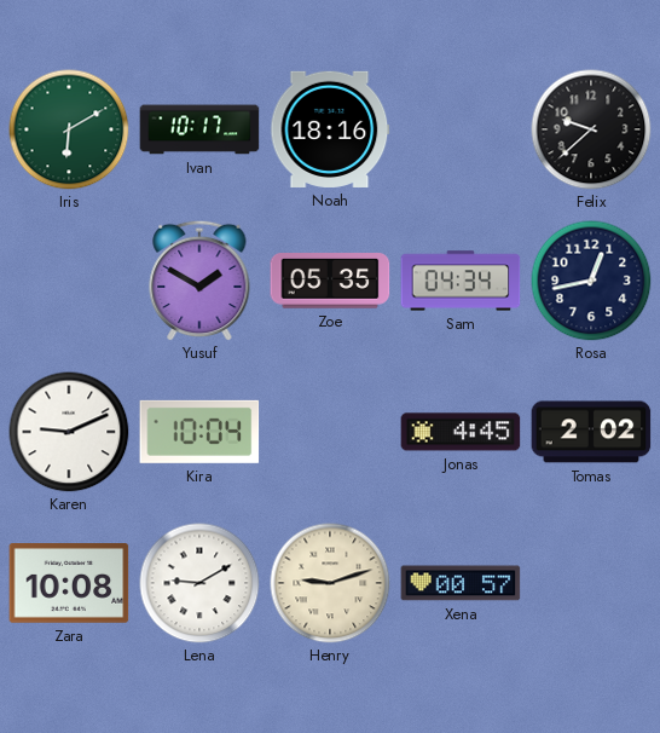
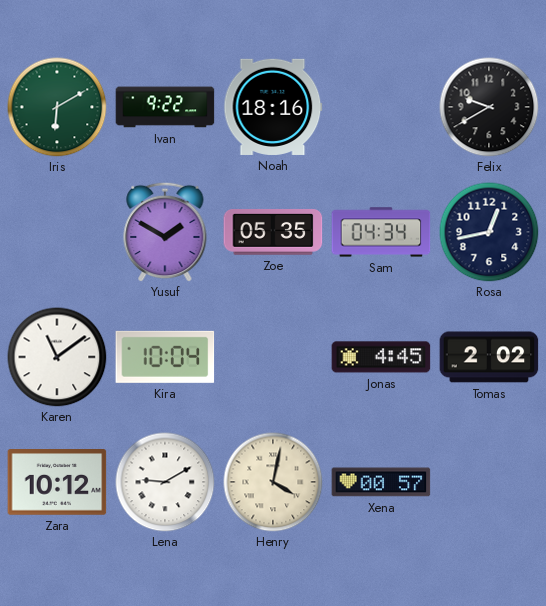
Ivan: 10:17 -> 9:22
Felix: 9:38 -> 9:40
Karen: 9:11 -> 11:09
Zara: 10:08 -> 10:12
Henry: 9:12 -> 4:02
